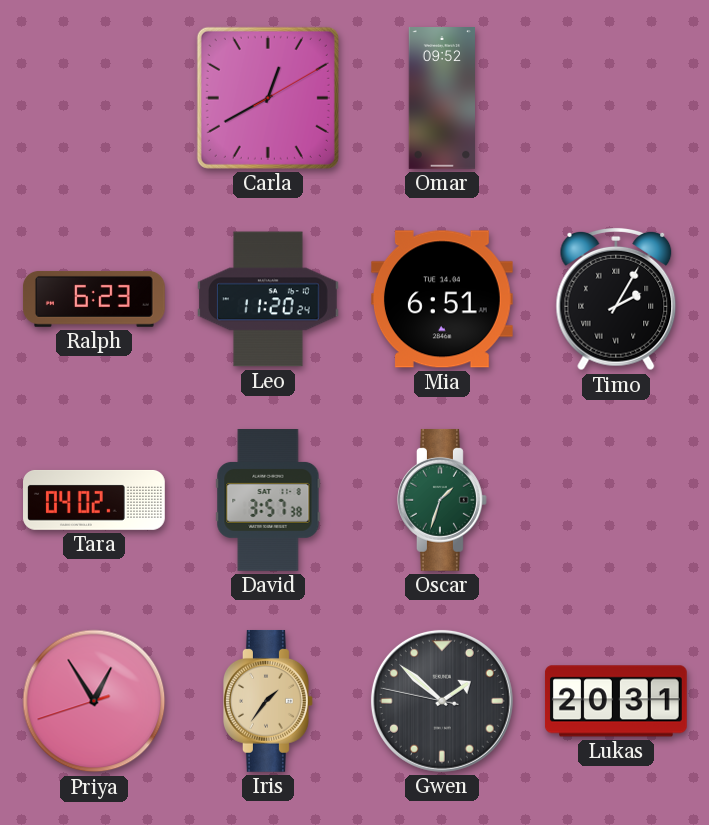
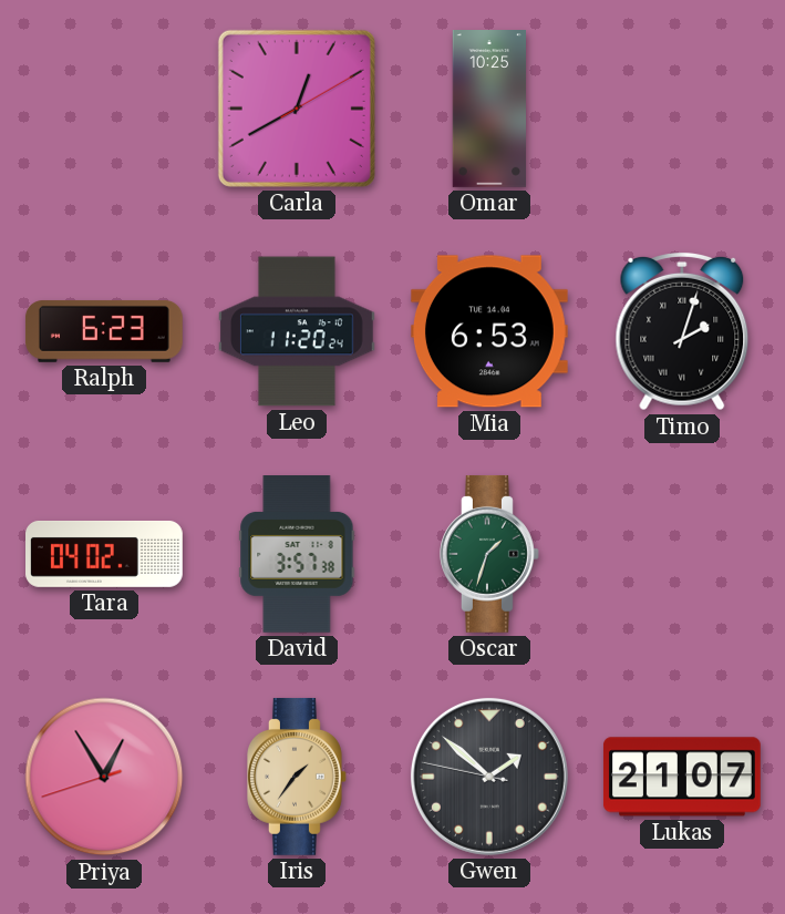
Omar: 09:52 -> 10:25
Mia: 6:51 -> 6:53
Timo: 2:05 -> 2:03
Lukas: 20:31 -> 21:07
